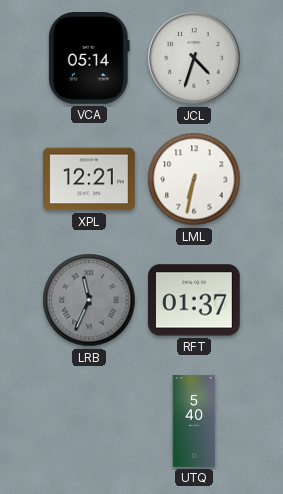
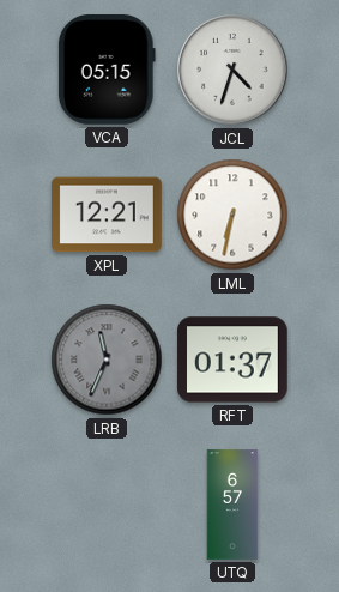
VCA: 05:14 -> 05:15
UTQ: 5:40 -> 6:57
